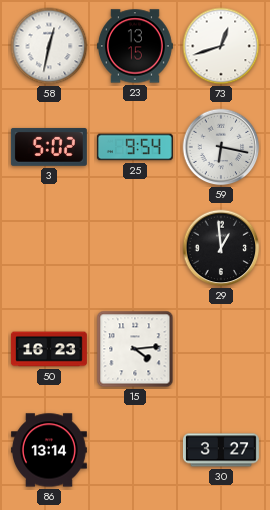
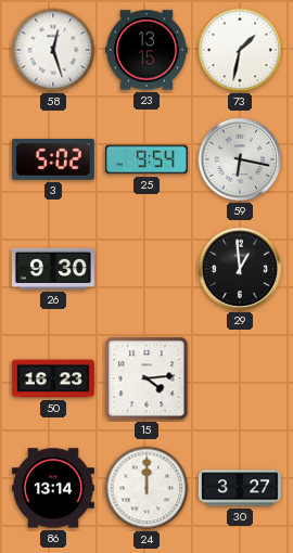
58: 12:32 -> 12:27
73: 12:42 -> 1:32
26: none -> 9:30
24: none -> 12:00
